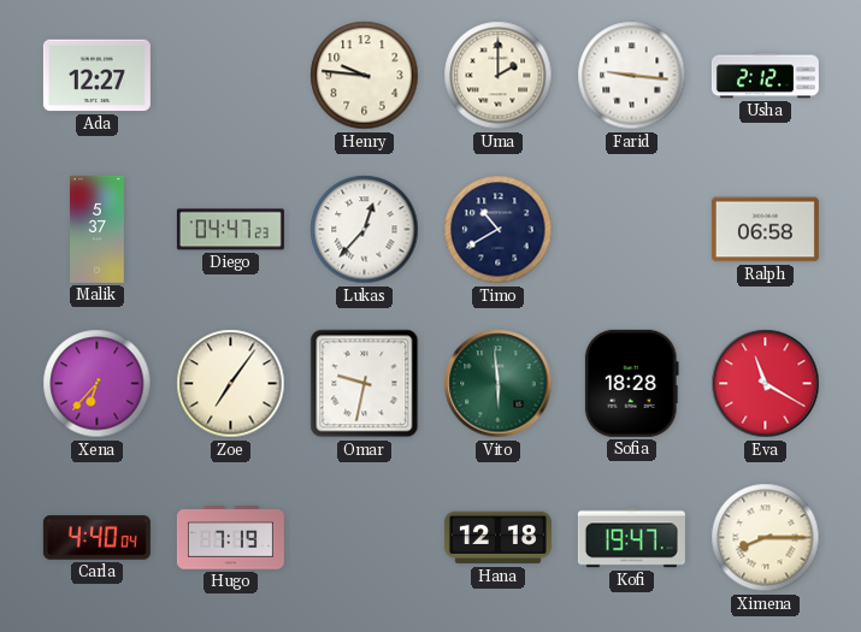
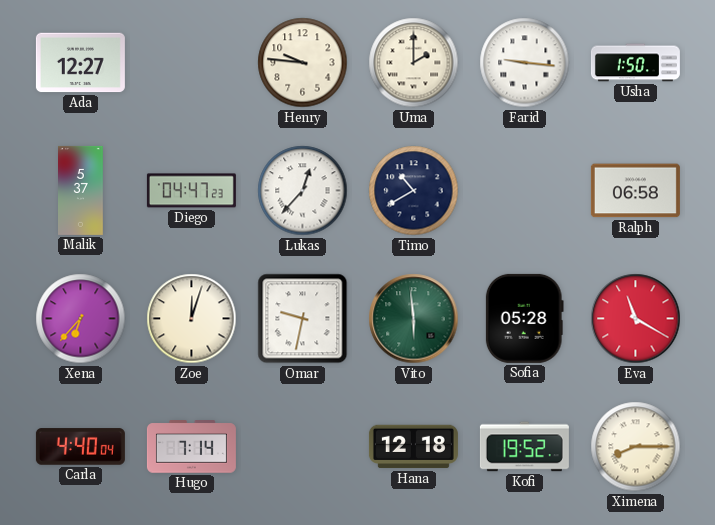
Usha: 2:12 -> 1:50
Zoe: 7:06 -> 12:03
Sofia: 18:28 -> 05:28
Hugo: 7:19 -> 7:14
Kofi: 19:47 -> 19:52
